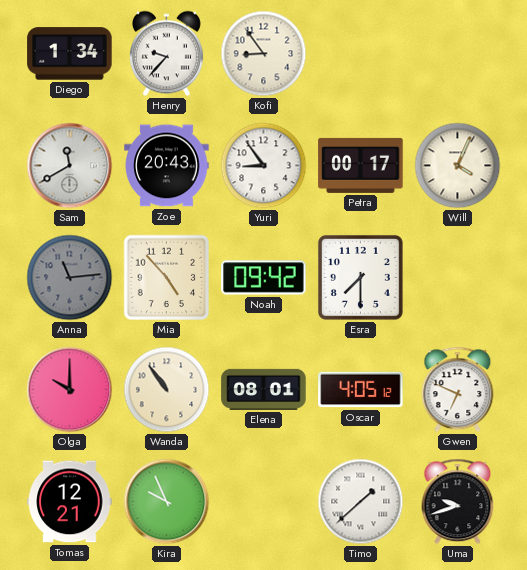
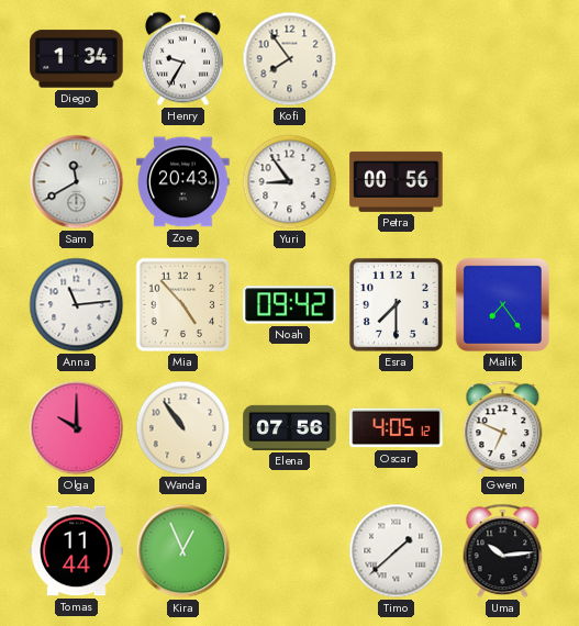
Henry: 9:37 -> 9:35
Kofi: 8:54 -> 7:54
Petra: 00:17 -> 00:56
Will: 4:04 -> none
Anna dial: grey -> white
Malik: none -> 7:24
Elena: 08:01 -> 07:56
Tomas: 12:21 -> 11:44
Kira: 9:56 -> 12:56
Uma: 9:42 -> 10:14
